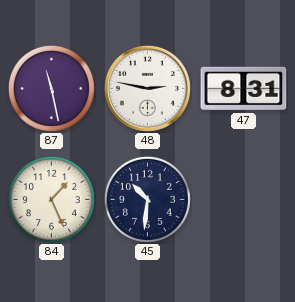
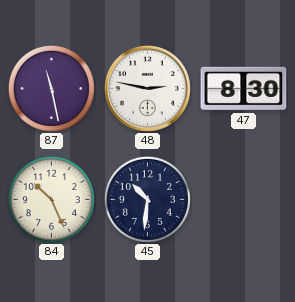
47: 8:31 -> 8:30
84: 1:26 -> 10:26
